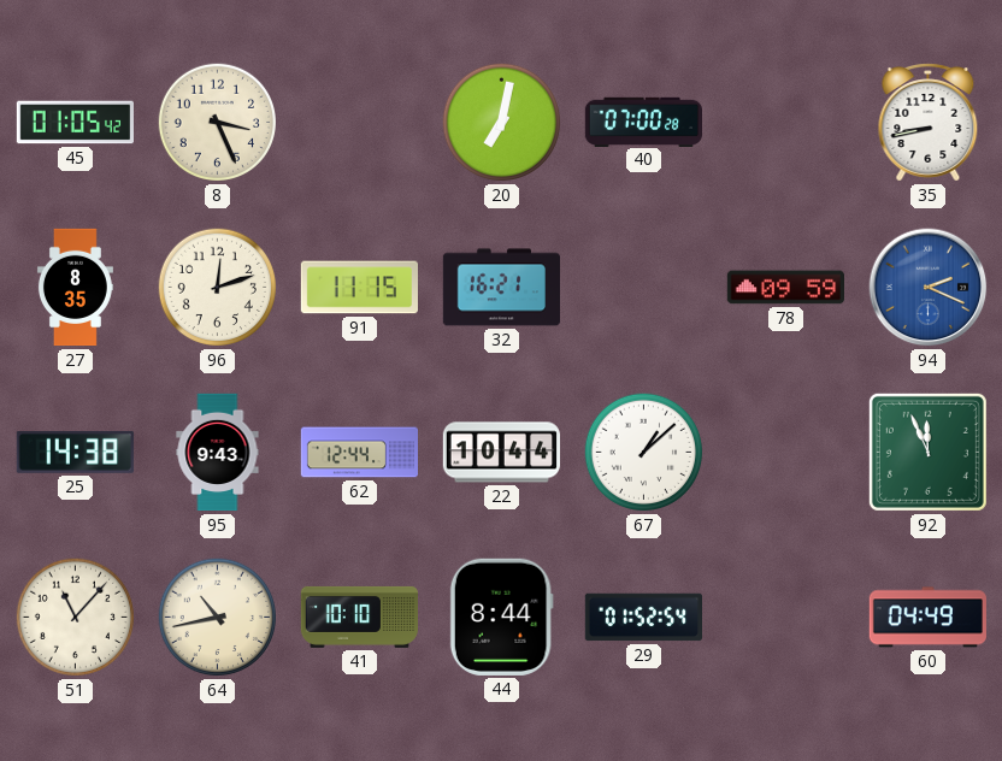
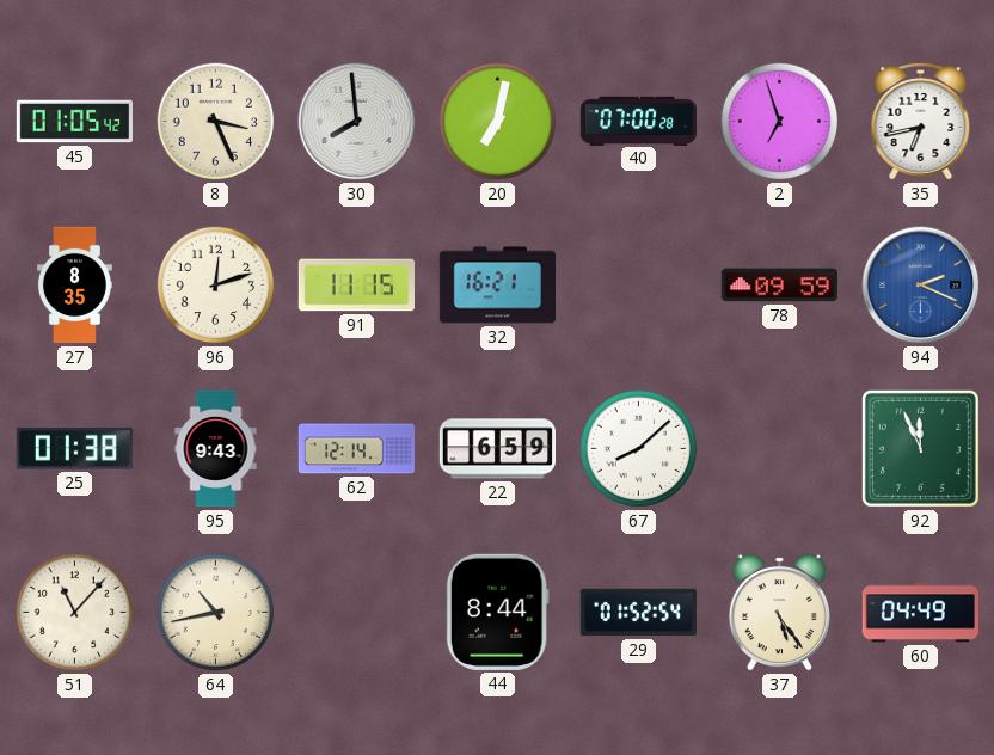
30: none -> 7:59
2: none -> 6:57
35: 8:43 -> 6:43
25: 14:38 -> 01:38
62: 12:44 -> 12:14
22: 10:44 -> 6:59
67: 1:08 -> 8:08
41: 10:10 -> none
37: none -> 5:24
